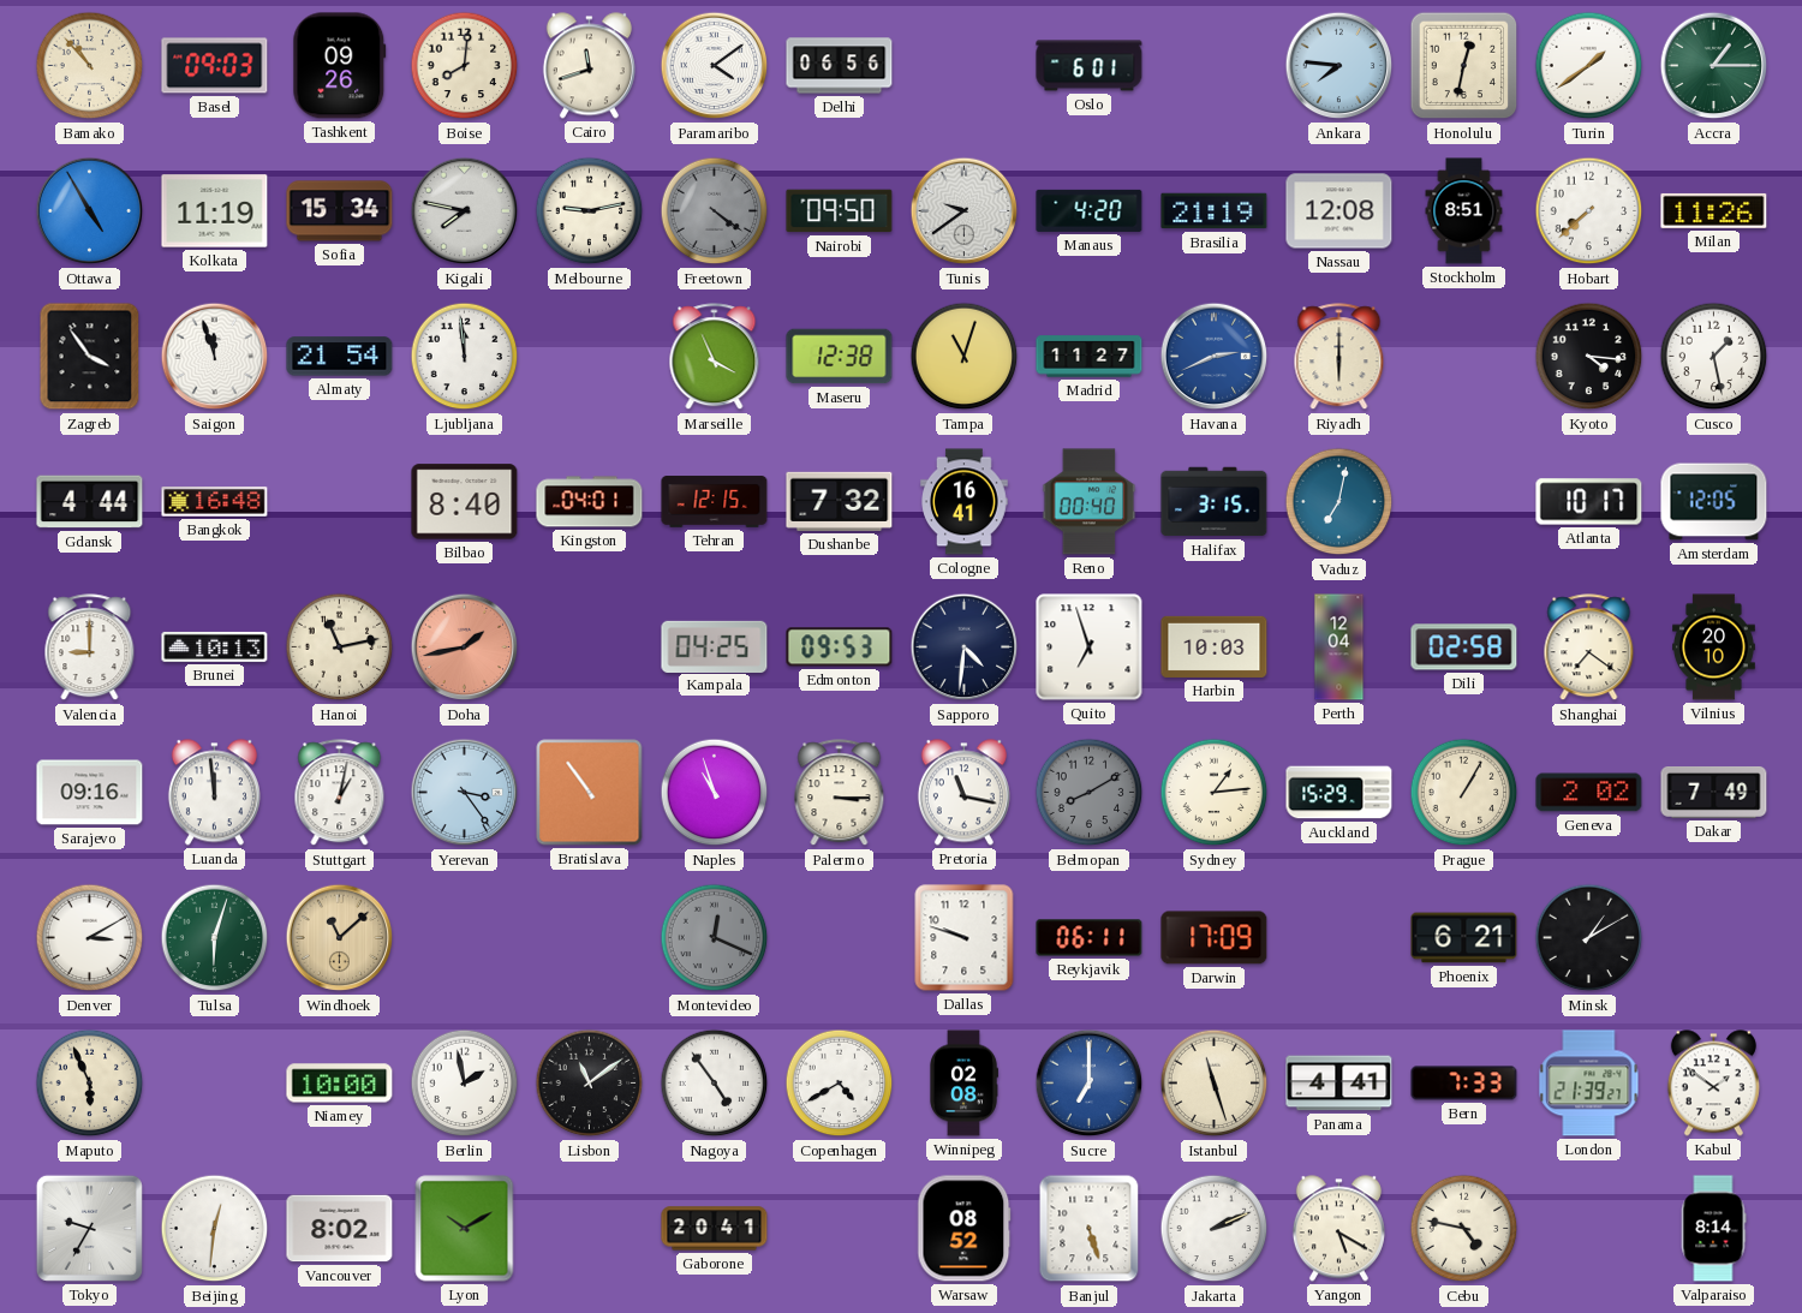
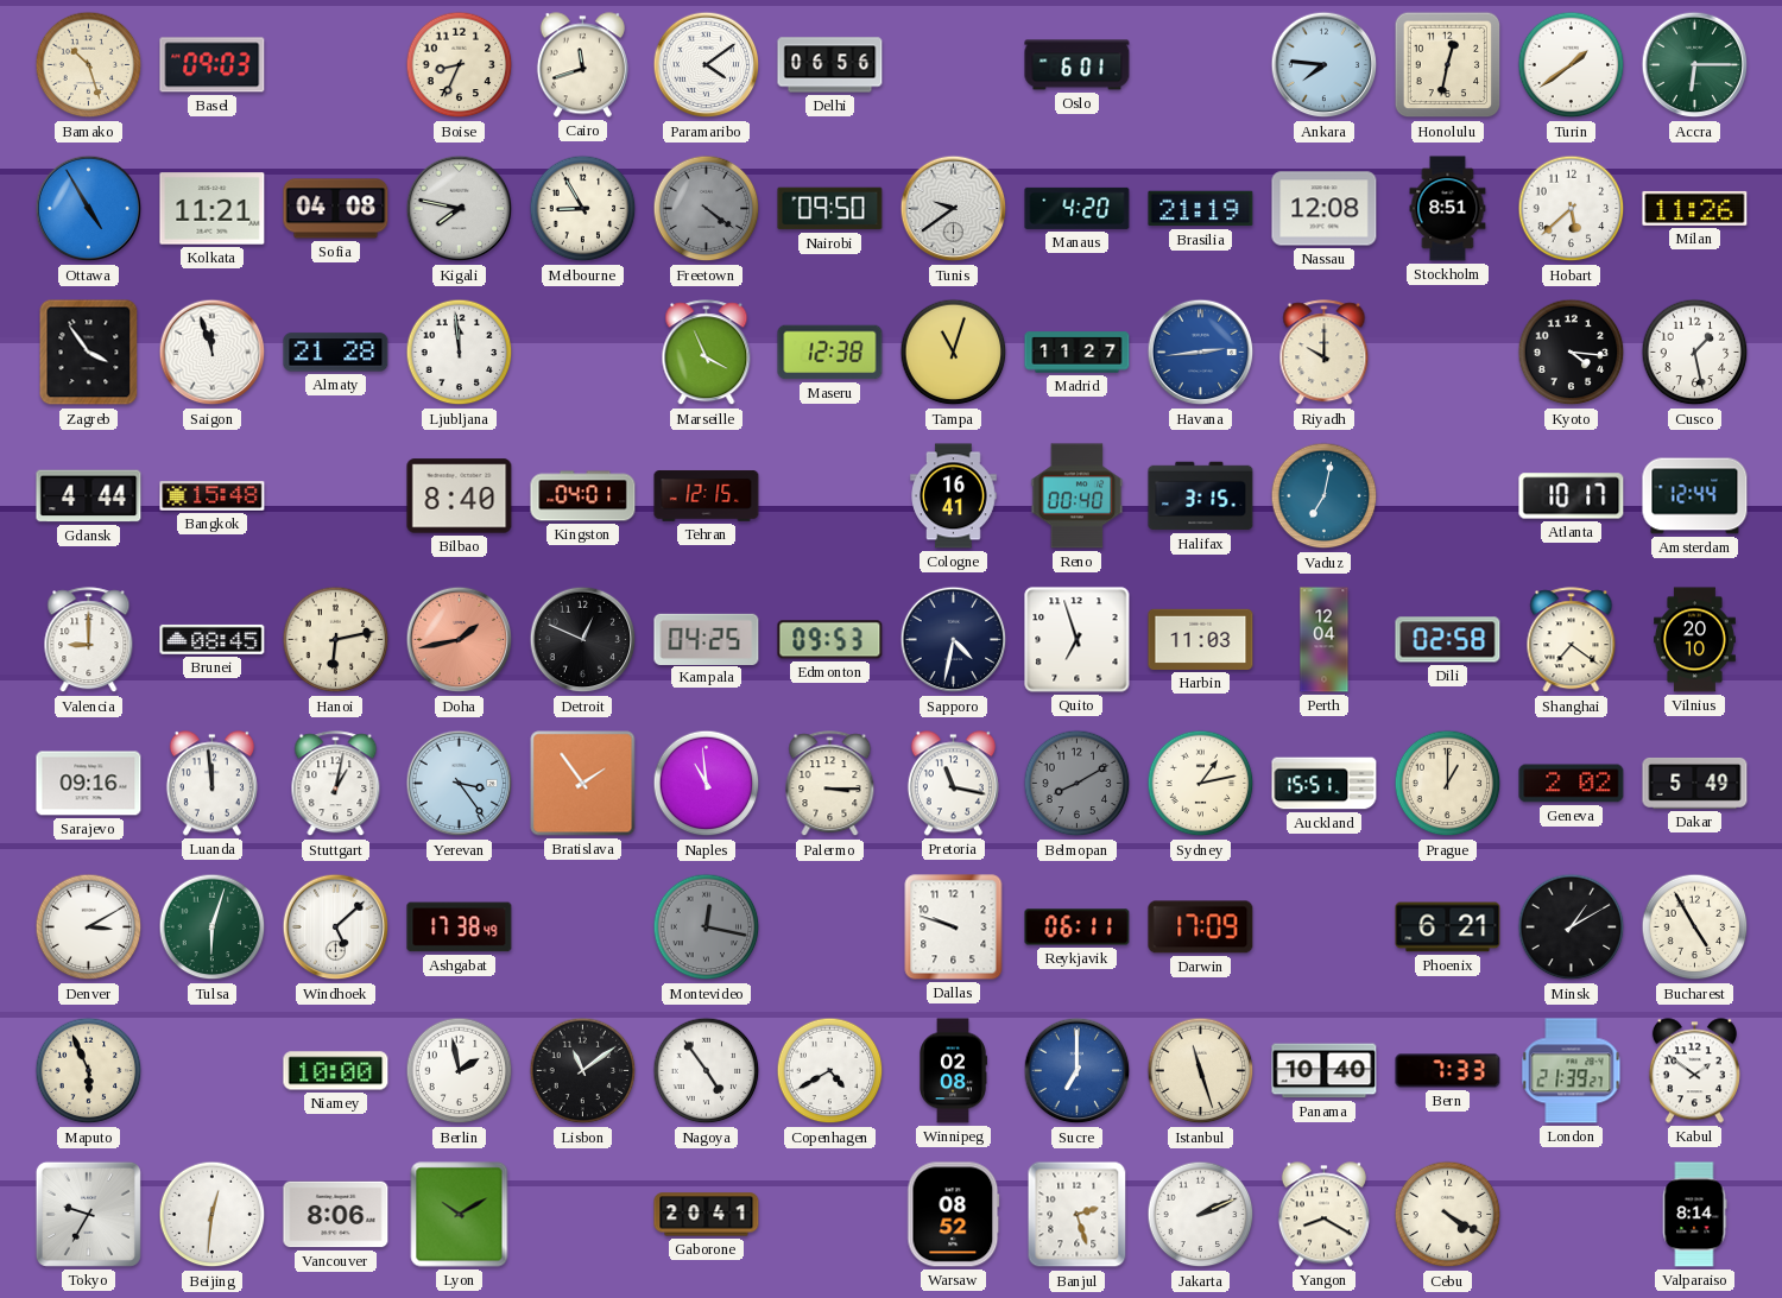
Bamako: 10:53 -> 10:27
Tashkent: 09:26 -> none
Boise: 8:01 -> 8:34
Accra: 1:15 -> 6:15
Kolkata: 11:19 -> 11:21
Sofia: 15:34 -> 04:08
Melbourne: 9:13 -> 8:55
Hobart: 7:38 -> 5:38
Almaty: 21:54 -> 21:28
Havana: 2:41 -> 2:44
Riyadh: 6:00 -> 10:00
Bangkok: 16:48 -> 15:48
Dushanbe: 7:32 -> none
Amsterdam: 12:05 -> 12:44
Brunei: 10:13 -> 08:45
Hanoi: 11:13 -> 6:13
Detroit: none -> 12:49
Sapporo: 4:31 -> 4:32
Harbin: 10:03 -> 11:03
Bratislava: 10:54 -> 1:54
Naples: 10:57 -> 10:59
Sydney: 1:14 -> 1:13
Auckland: 15:29 -> 15:51
Prague: 1:05 -> 1:00
Dakar: 7:49 -> 5:49
Windhoek: 11:08 -> 5:08
Windhoek dial: champagne -> white
Ashgabat: none -> 17:38
Montevideo: 12:19 -> 12:17
Bucharest: none -> 4:55
Panama: 4:41 -> 10:40
Vancouver: 8:02 -> 8:06
Banjul: 5:27 -> 2:27
Yangon: 5:20 -> 8:20
Cebu: 4:47 -> 4:20
